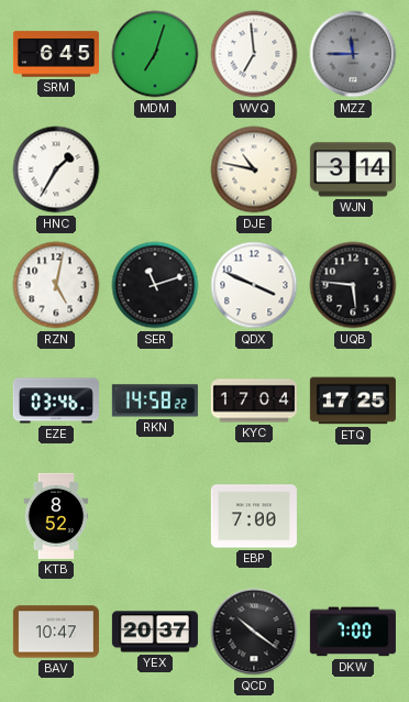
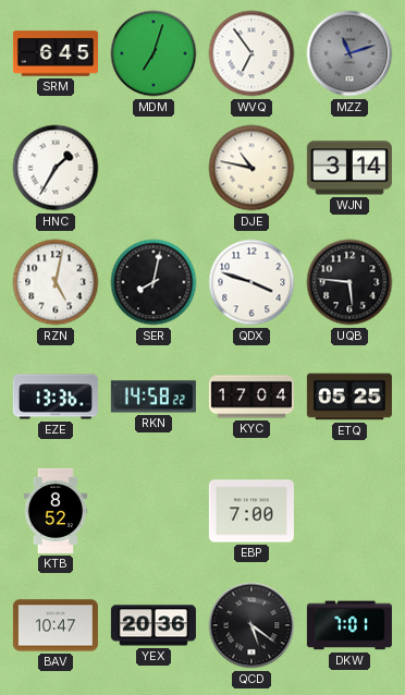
WVQ: 6:59 -> 6:54
MZZ: 11:45 -> 11:12
SER: 11:12 -> 8:02
QDX: 3:49 -> 3:48
EZE: 03:46 -> 13:36
ETQ: 17:25 -> 05:25
YEX: 20:37 -> 20:36
QCD: 10:21 -> 5:21
DKW: 7:00 -> 7:01
